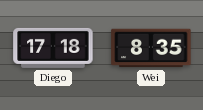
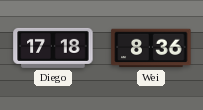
Wei: 8:35 -> 8:36
